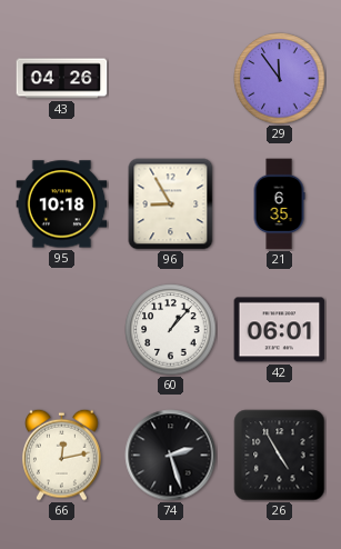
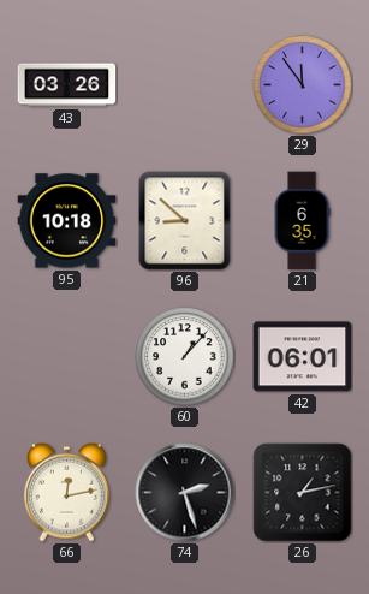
43: 04:26 -> 03:26
96: 8:55 -> 8:52
26: 4:55 -> 1:13
